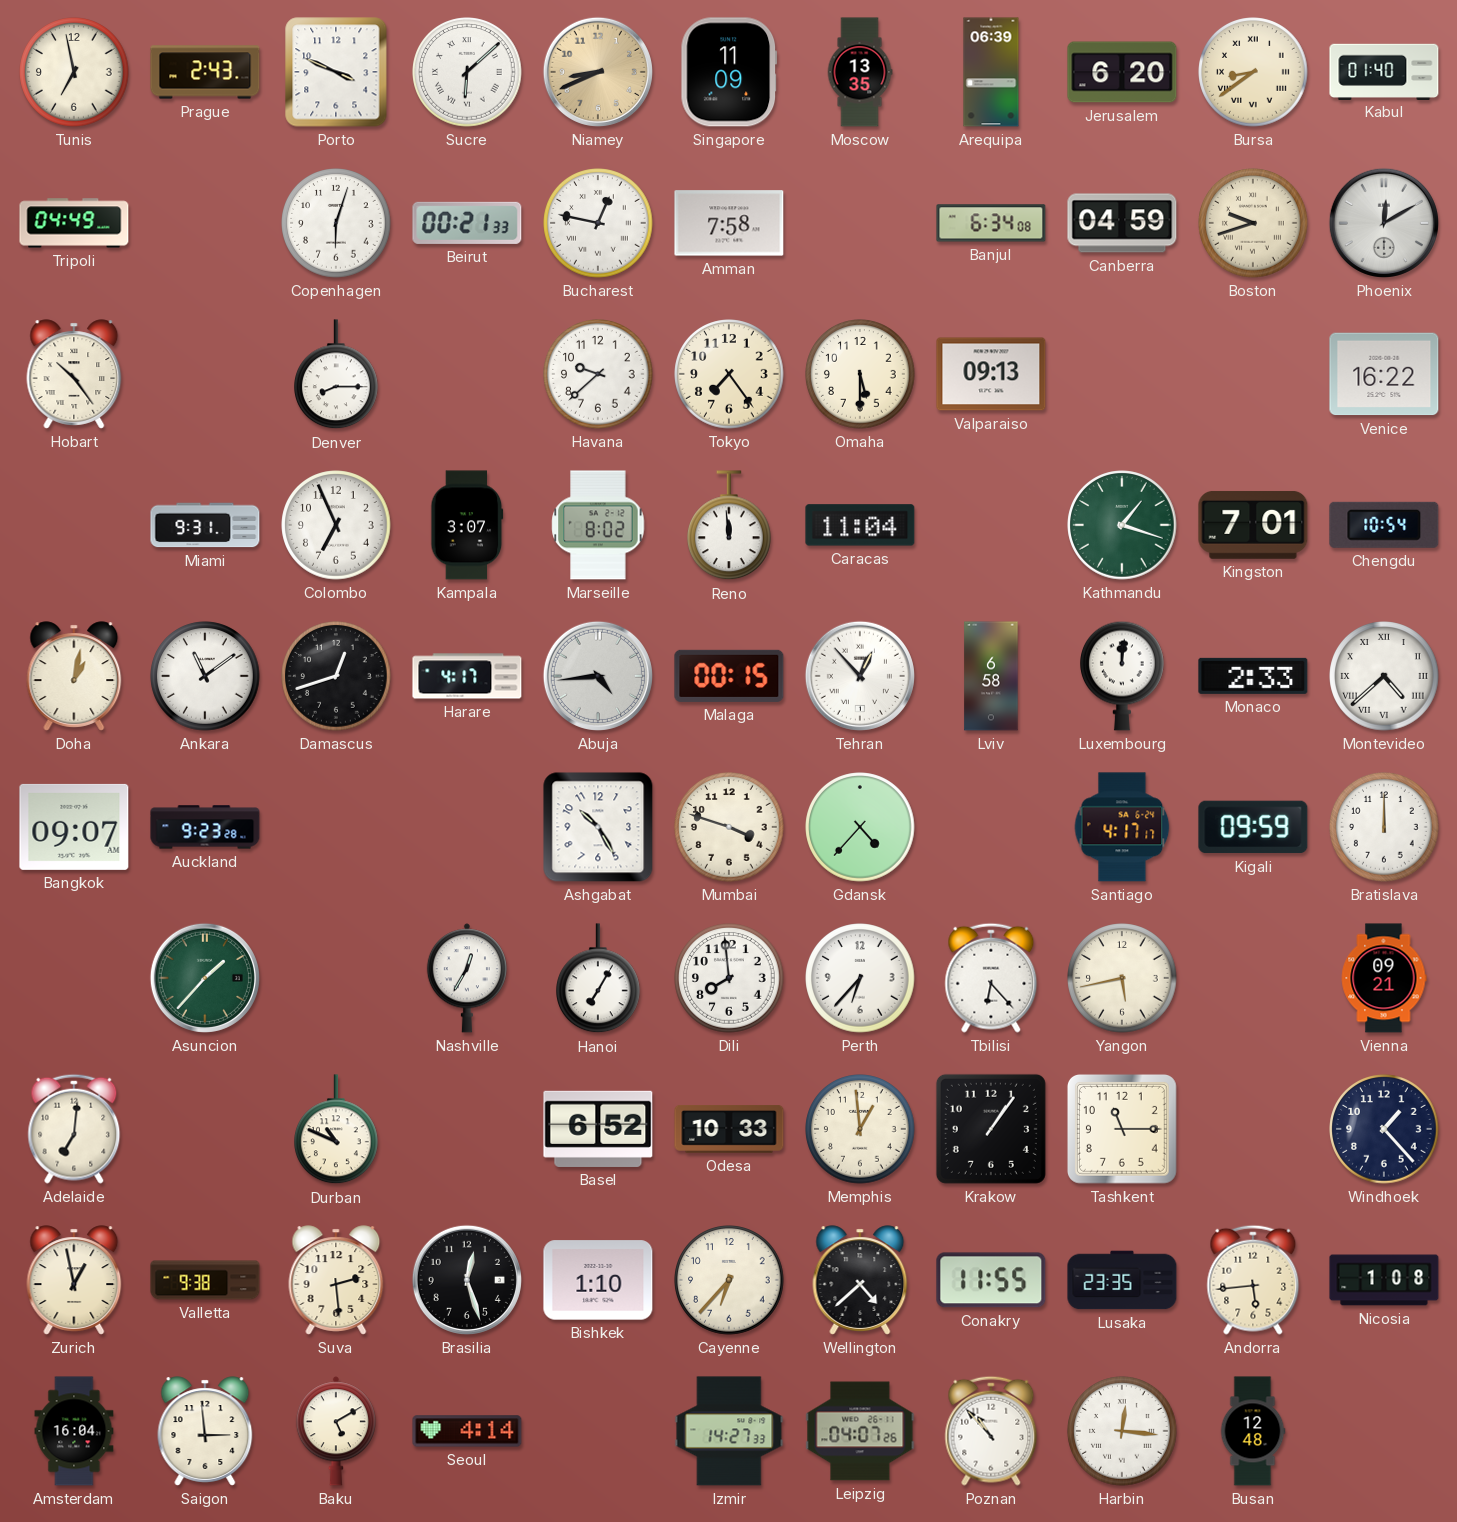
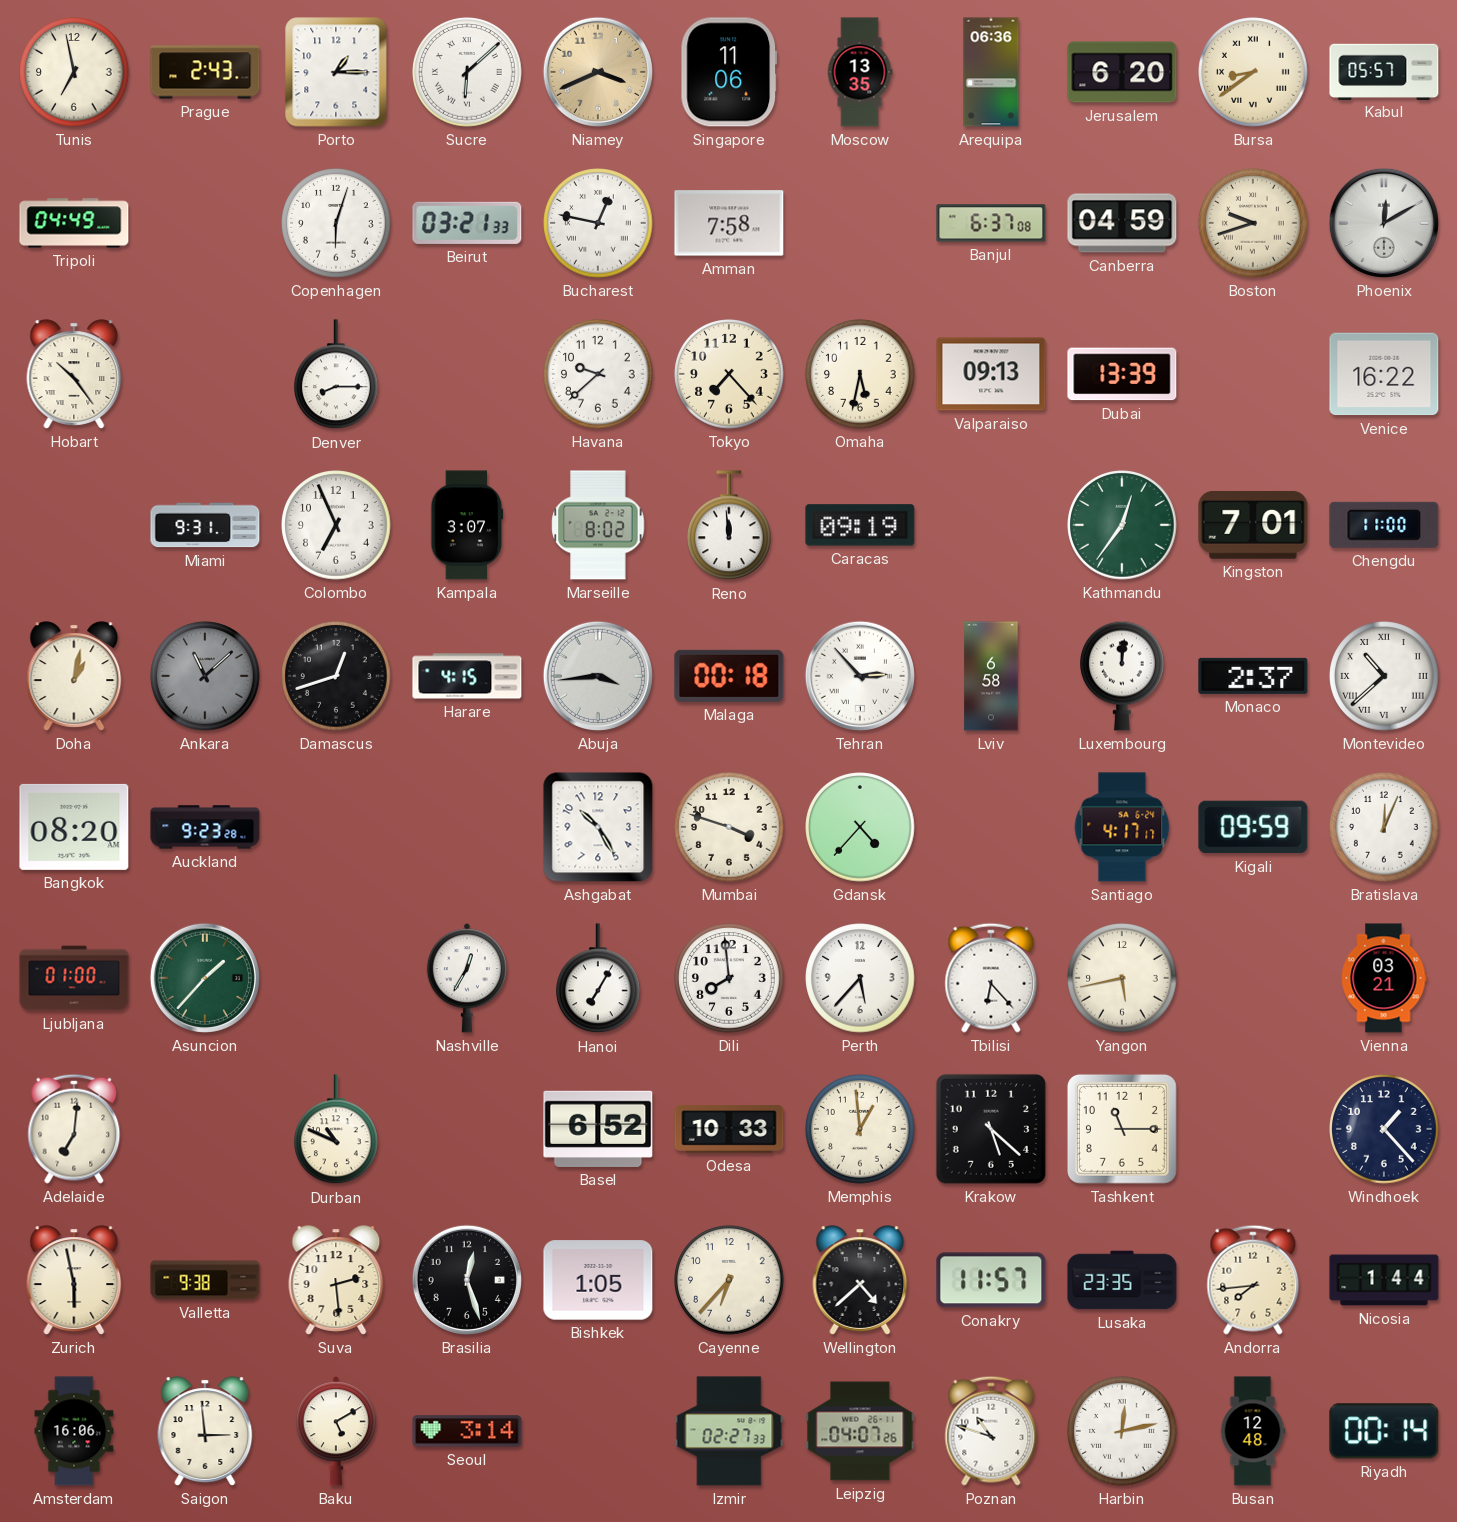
Porto: 3:49 -> 1:15
Niamey: 8:41 -> 3:41
Singapore: 11:09 -> 11:06
Arequipa: 06:39 -> 06:36
Kabul: 01:40 -> 05:57
Beirut: 00:21 -> 03:21
Banjul: 6:34 -> 6:37
Tokyo: 7:24 -> 7:23
Omaha: 5:30 -> 5:32
Dubai: none -> 13:39
Caracas: 11:04 -> 09:19
Kathmandu: 1:18 -> 12:36
Chengdu: 10:54 -> 11:00
Ankara: 11:09 -> 11:08
Ankara dial: white -> grey
Harare: 4:17 -> 4:15
Abuja: 4:44 -> 3:44
Malaga: 00:15 -> 00:18
Tehran: 12:53 -> 2:53
Monaco: 2:33 -> 2:37
Montevideo: 4:38 -> 10:38
Bangkok: 09:07 -> 08:20
Bratislava: 12:00 -> 12:04
Ljubljana: none -> 01:00
Perth: 6:37 -> 5:37
Vienna: 09:21 -> 03:21
Krakow: 1:06 -> 5:22
Zurich: 12:58 -> 5:58
Bishkek: 1:10 -> 1:05
Conakry: 11:55 -> 11:57
Andorra: 5:44 -> 7:44
Nicosia: 1:08 -> 1:44
Amsterdam: 16:04 -> 16:06
Seoul: 4:14 -> 3:14
Izmir: 14:27 -> 02:27
Poznan: 10:53 -> 10:48
Harbin: 12:16 -> 12:13
Riyadh: none -> 00:14
